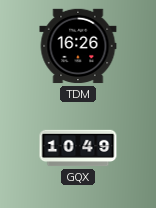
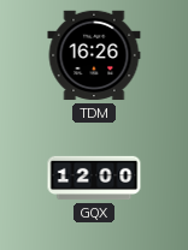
GQX: 10:49 -> 12:00
